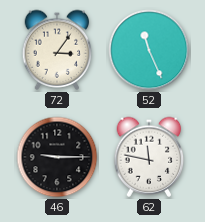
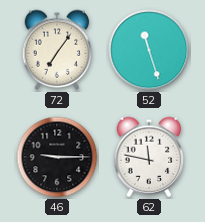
72: 3:06 -> 7:06
52: 11:26 -> 11:27
